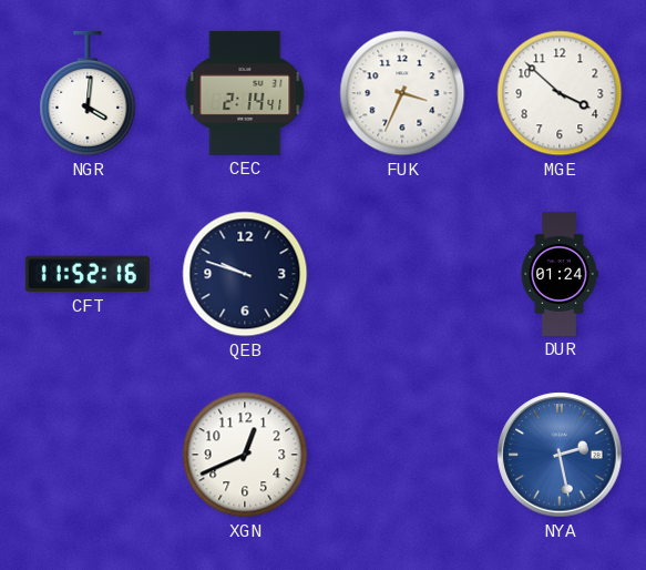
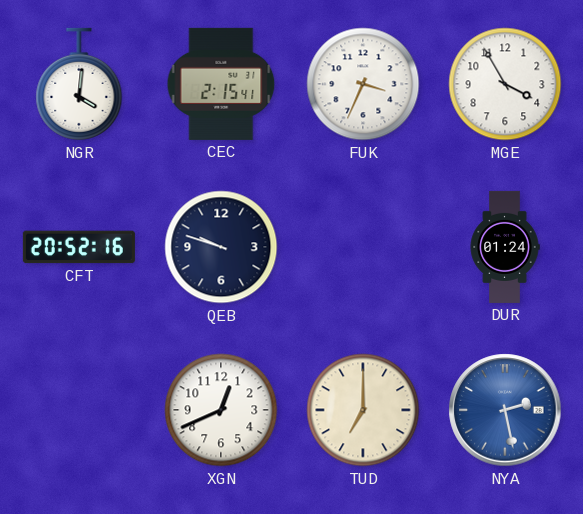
CEC: 2:14 -> 2:15
MGE: 3:52 -> 3:55
CFT: 11:52 -> 20:52
TUD: none -> 7:00
